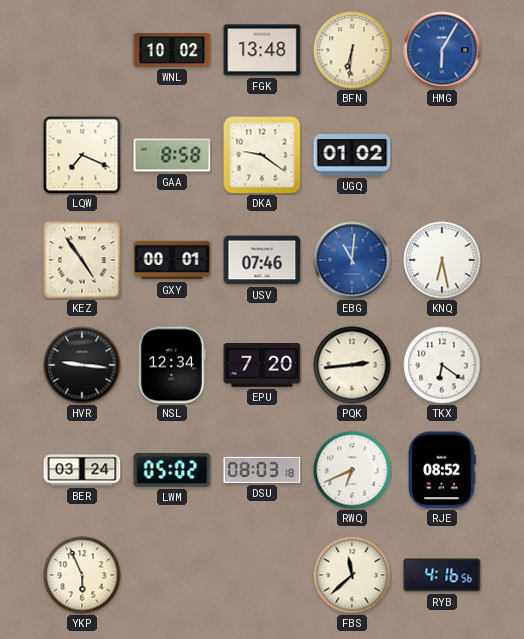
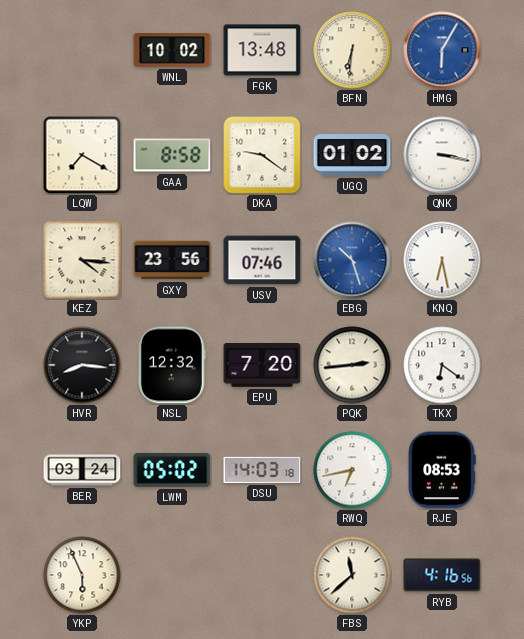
LQW: 7:19 -> 7:20
QNK: none -> 3:17
KEZ: 4:54 -> 4:16
GXY: 00:01 -> 23:56
EBG: 11:01 -> 10:27
HVR: 9:16 -> 8:16
NSL: 12:34 -> 12:32
DSU: 08:03 -> 14:03
RWQ: 6:41 -> 6:43
RJE: 08:52 -> 08:53
